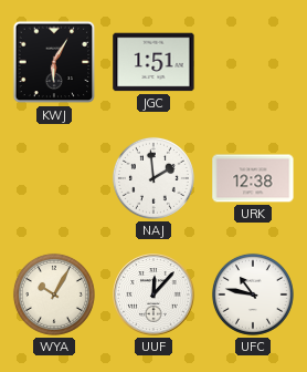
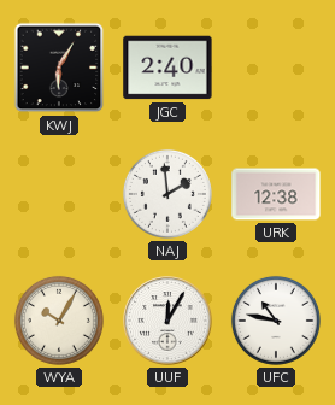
JGC: 1:51 -> 2:40
UUF: 12:07 -> 12:05
